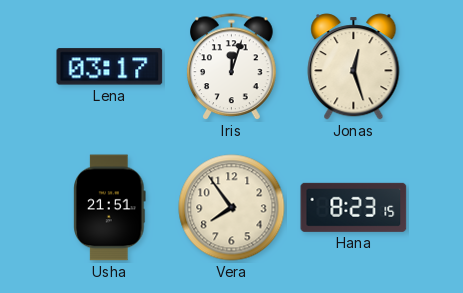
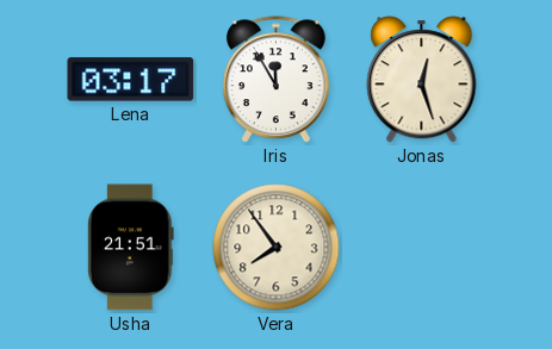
Iris: 12:03 -> 11:55
Hana: 8:23 -> none
